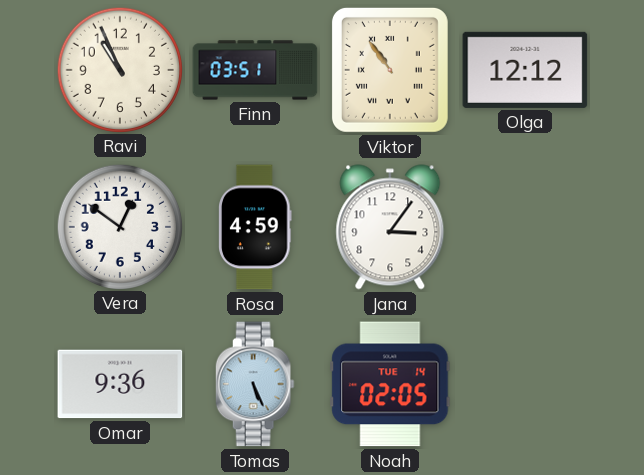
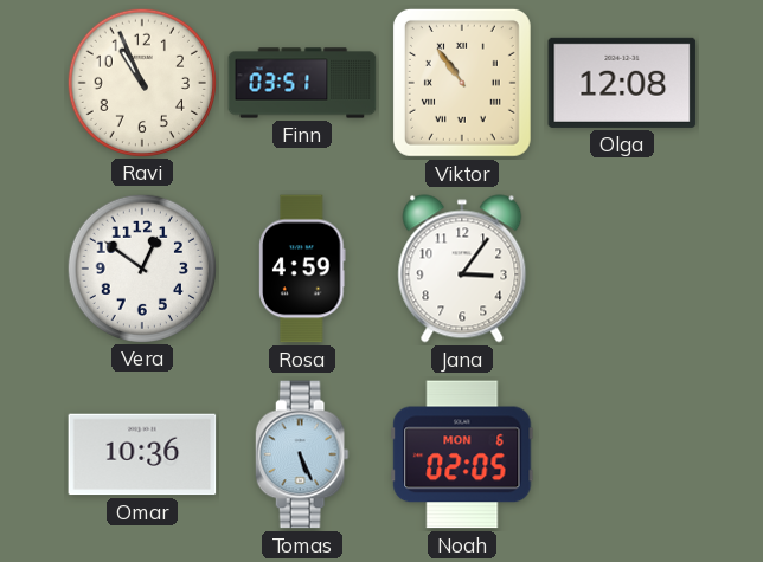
Olga: 12:12 -> 12:08
Omar: 9:36 -> 10:36
Noah date: TUE 14 -> MON 6
